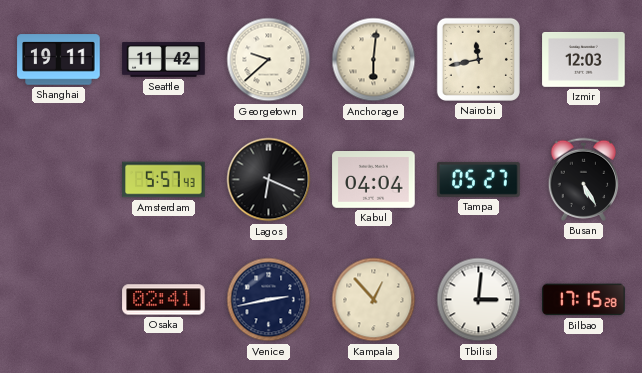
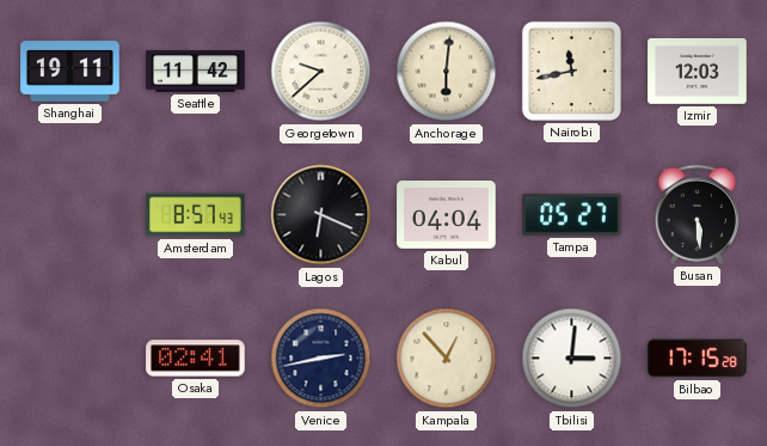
Amsterdam: 5:57 -> 8:57
Busan: 5:25 -> 5:29
